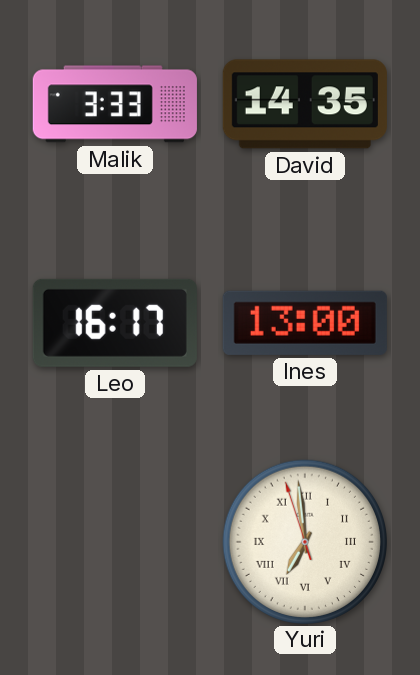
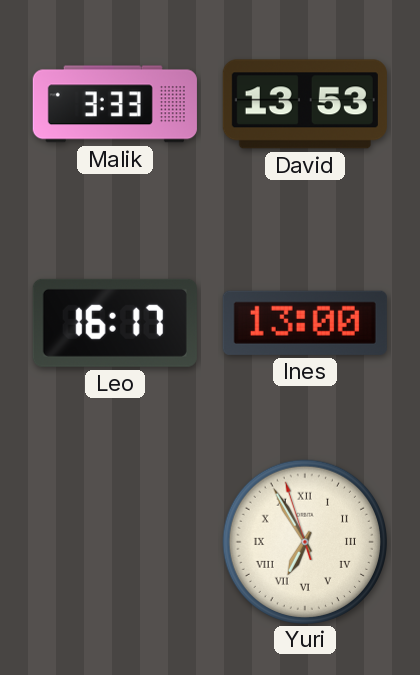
David: 14:35 -> 13:53
Yuri: 6:58 -> 6:54
